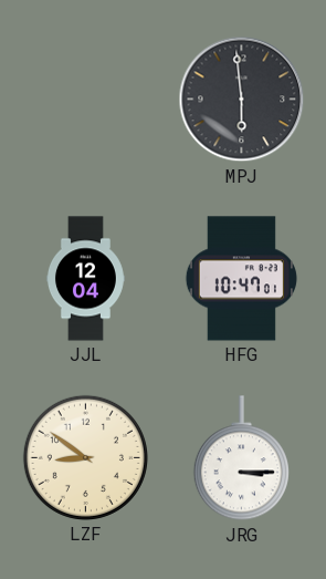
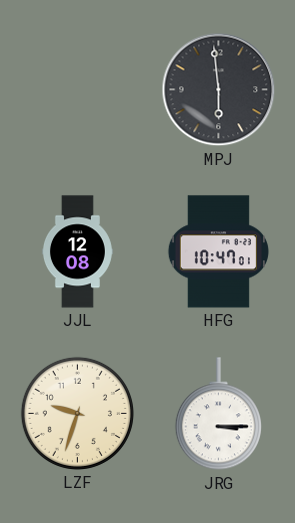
JJL: 12:04 -> 12:08
LZF: 8:51 -> 9:33
